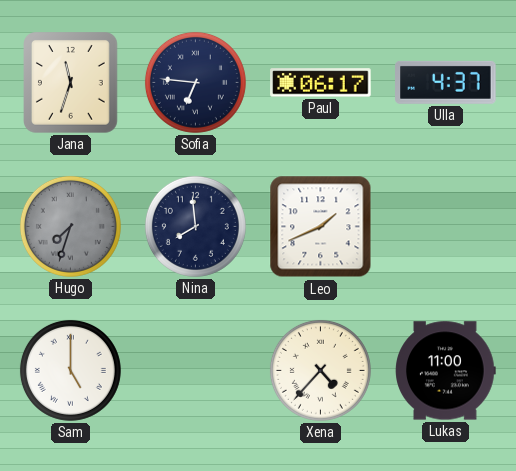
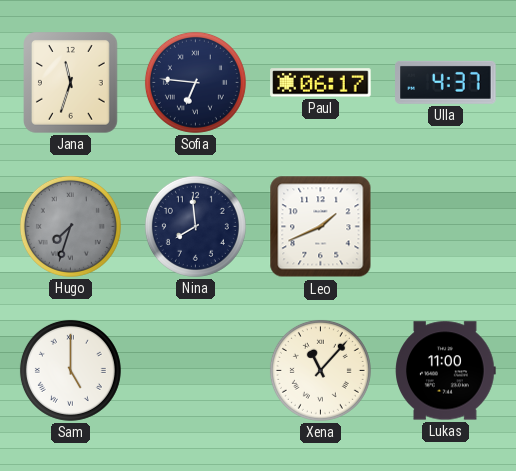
Xena: 4:37 -> 11:07
